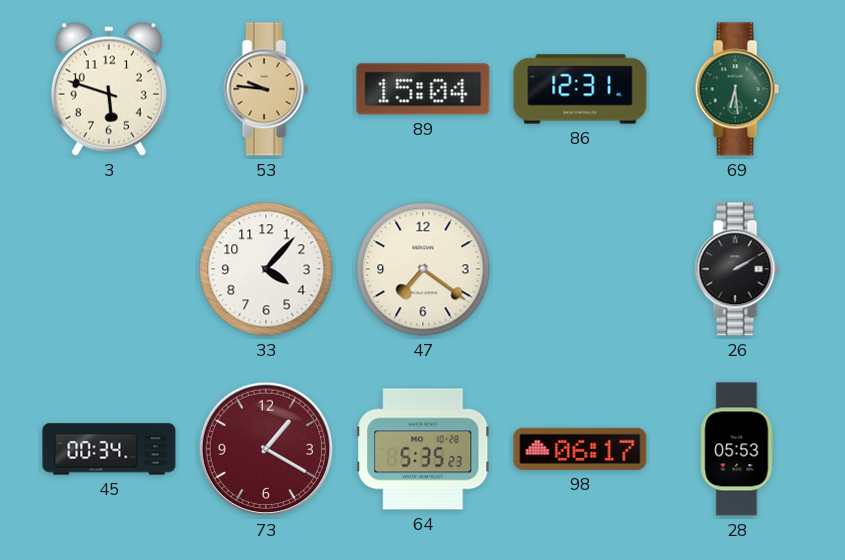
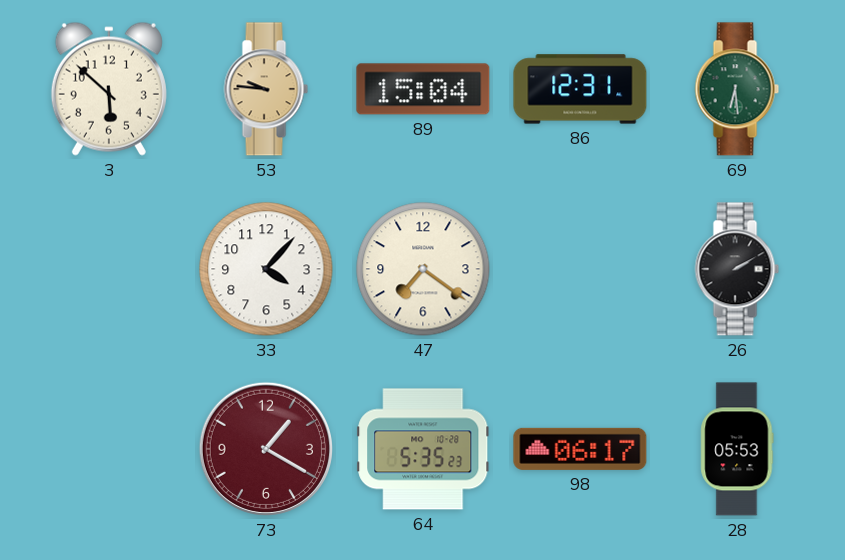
3: 5:48 -> 5:52
45: 00:34 -> none
